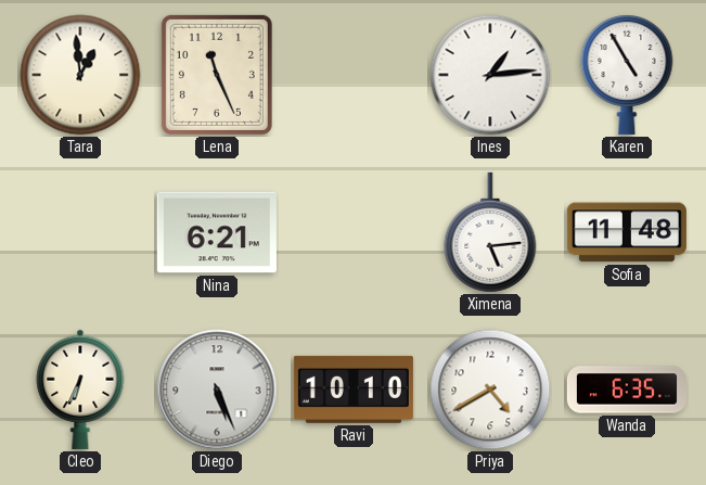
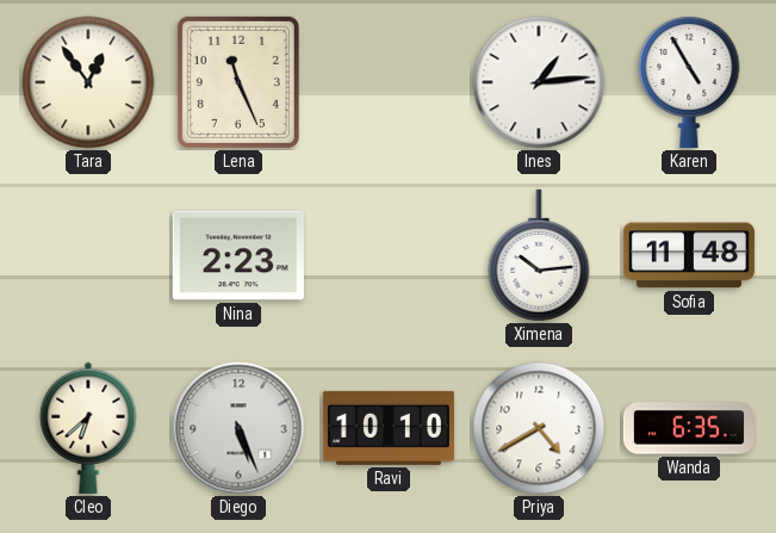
Tara: 12:59 -> 12:54
Nina: 6:21 -> 2:23
Ximena: 5:14 -> 10:14
Cleo: 6:34 -> 6:38
